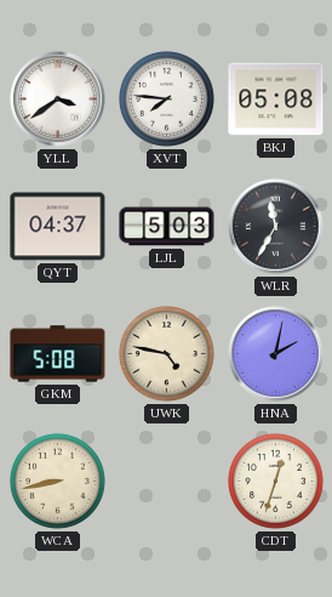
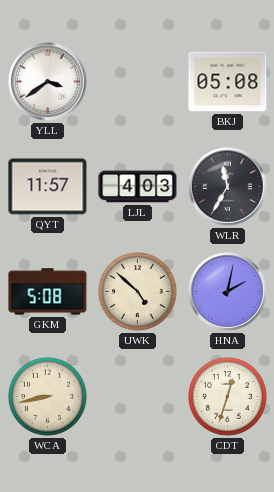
XVT: 7:46 -> none
QYT: 04:37 -> 11:57
LJL: 5:03 -> 4:03
UWK: 4:47 -> 4:52
